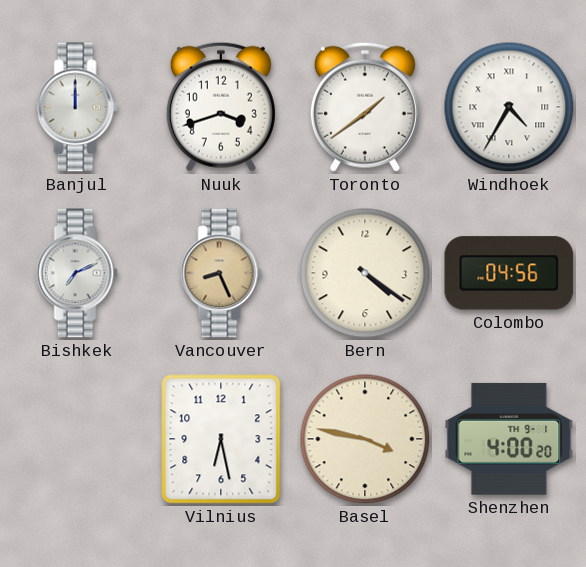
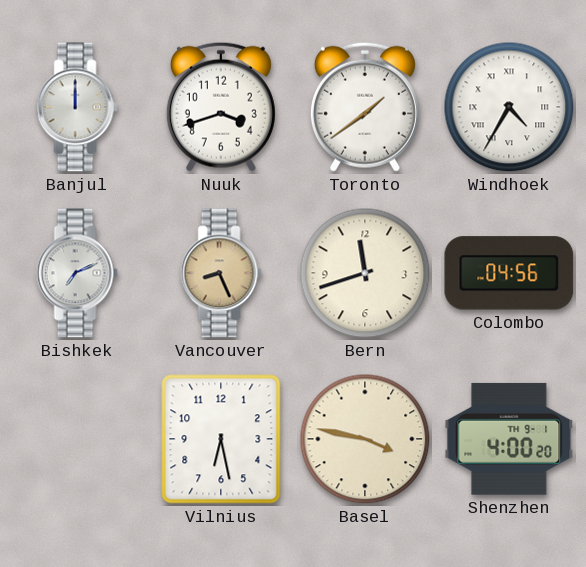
Bern: 4:21 -> 11:42
